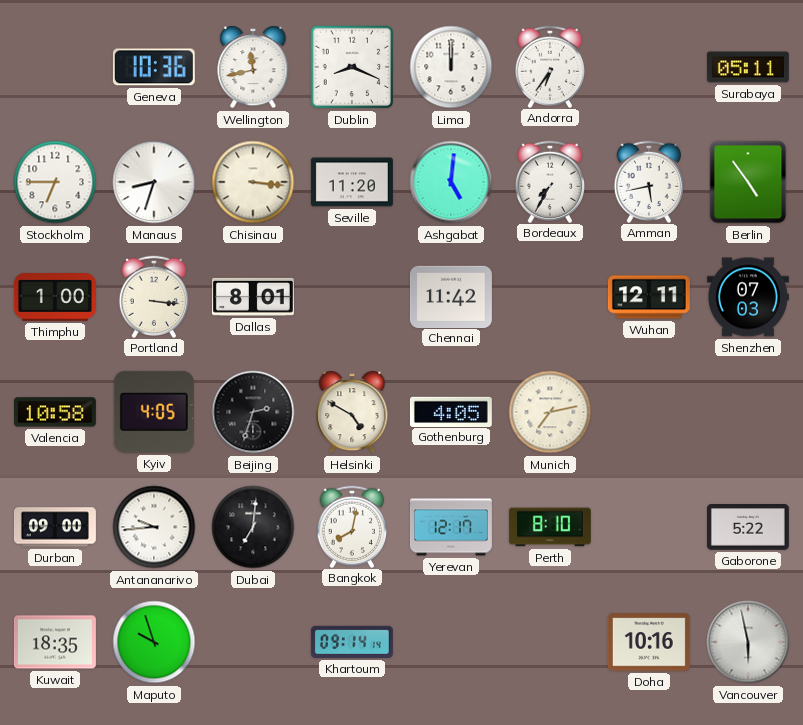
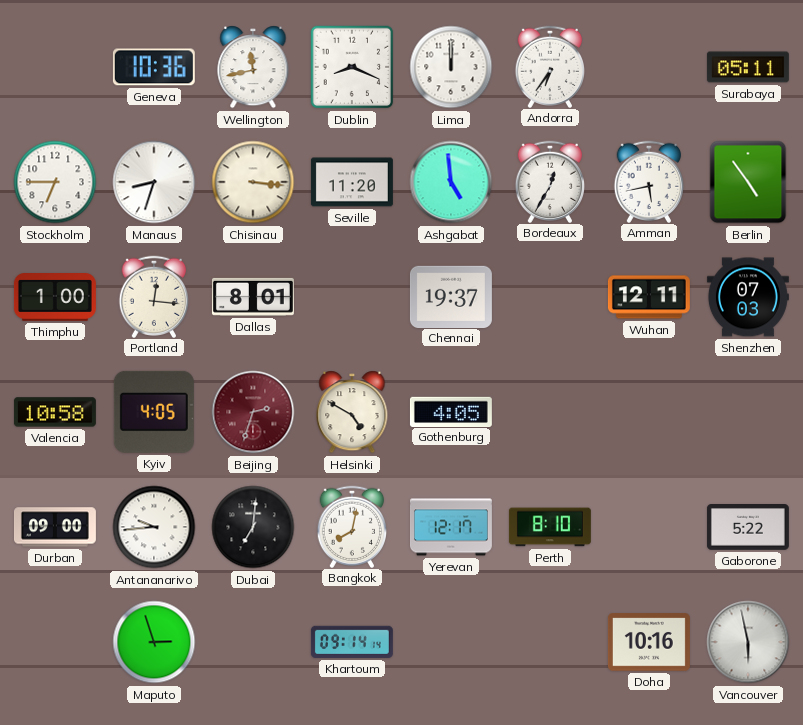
Ashgabat: 5:01 -> 4:59
Bordeaux: 7:35 -> 12:35
Portland: 3:16 -> 12:16
Chennai: 11:42 -> 19:37
Beijing dial: black -> burgundy
Munich: 7:13 -> none
Kuwait: 18:35 -> none
Maputo: 9:57 -> 2:57
